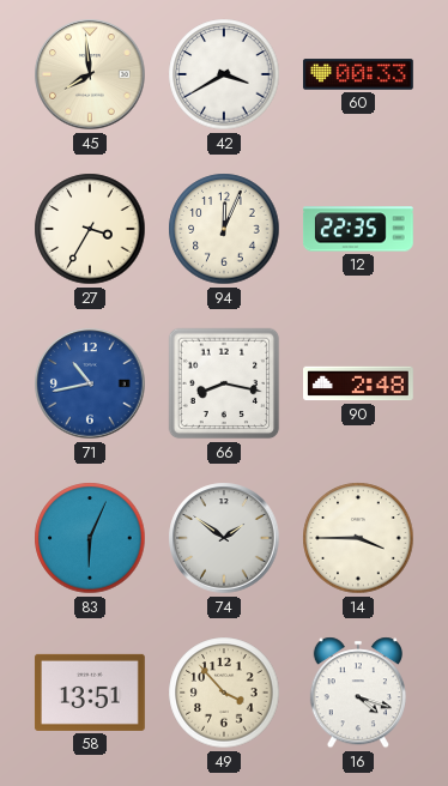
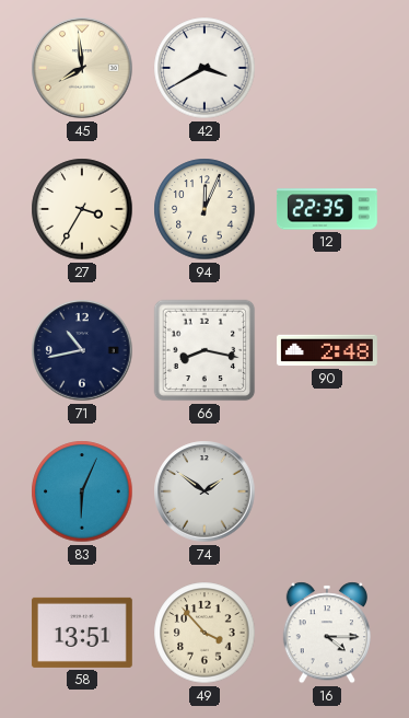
60: 00:33 -> none
71 dial: blue -> navy
14: 3:45 -> none
16: 4:18 -> 4:15
